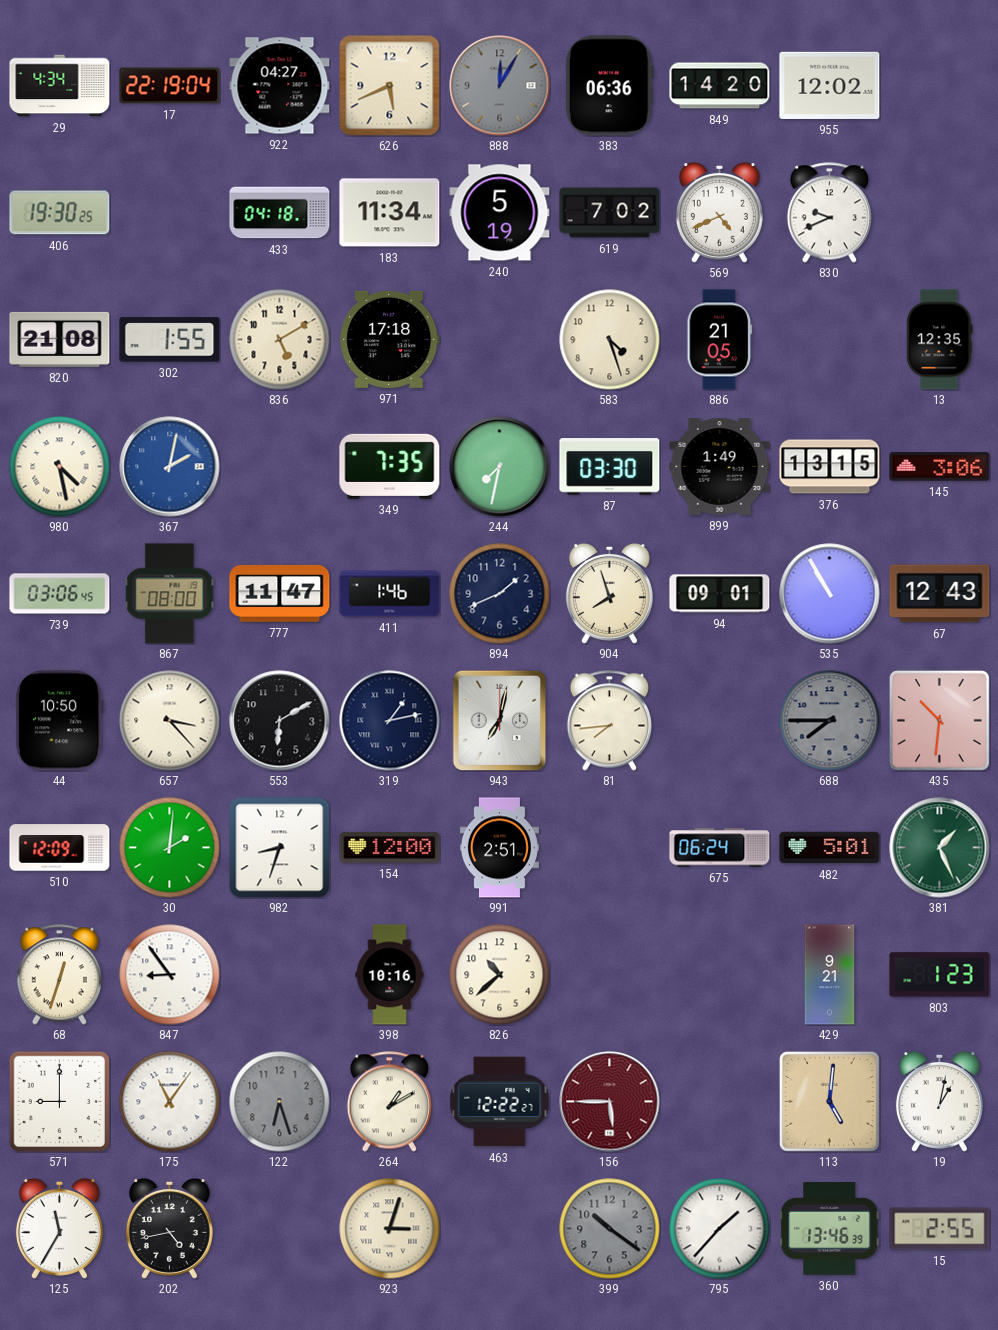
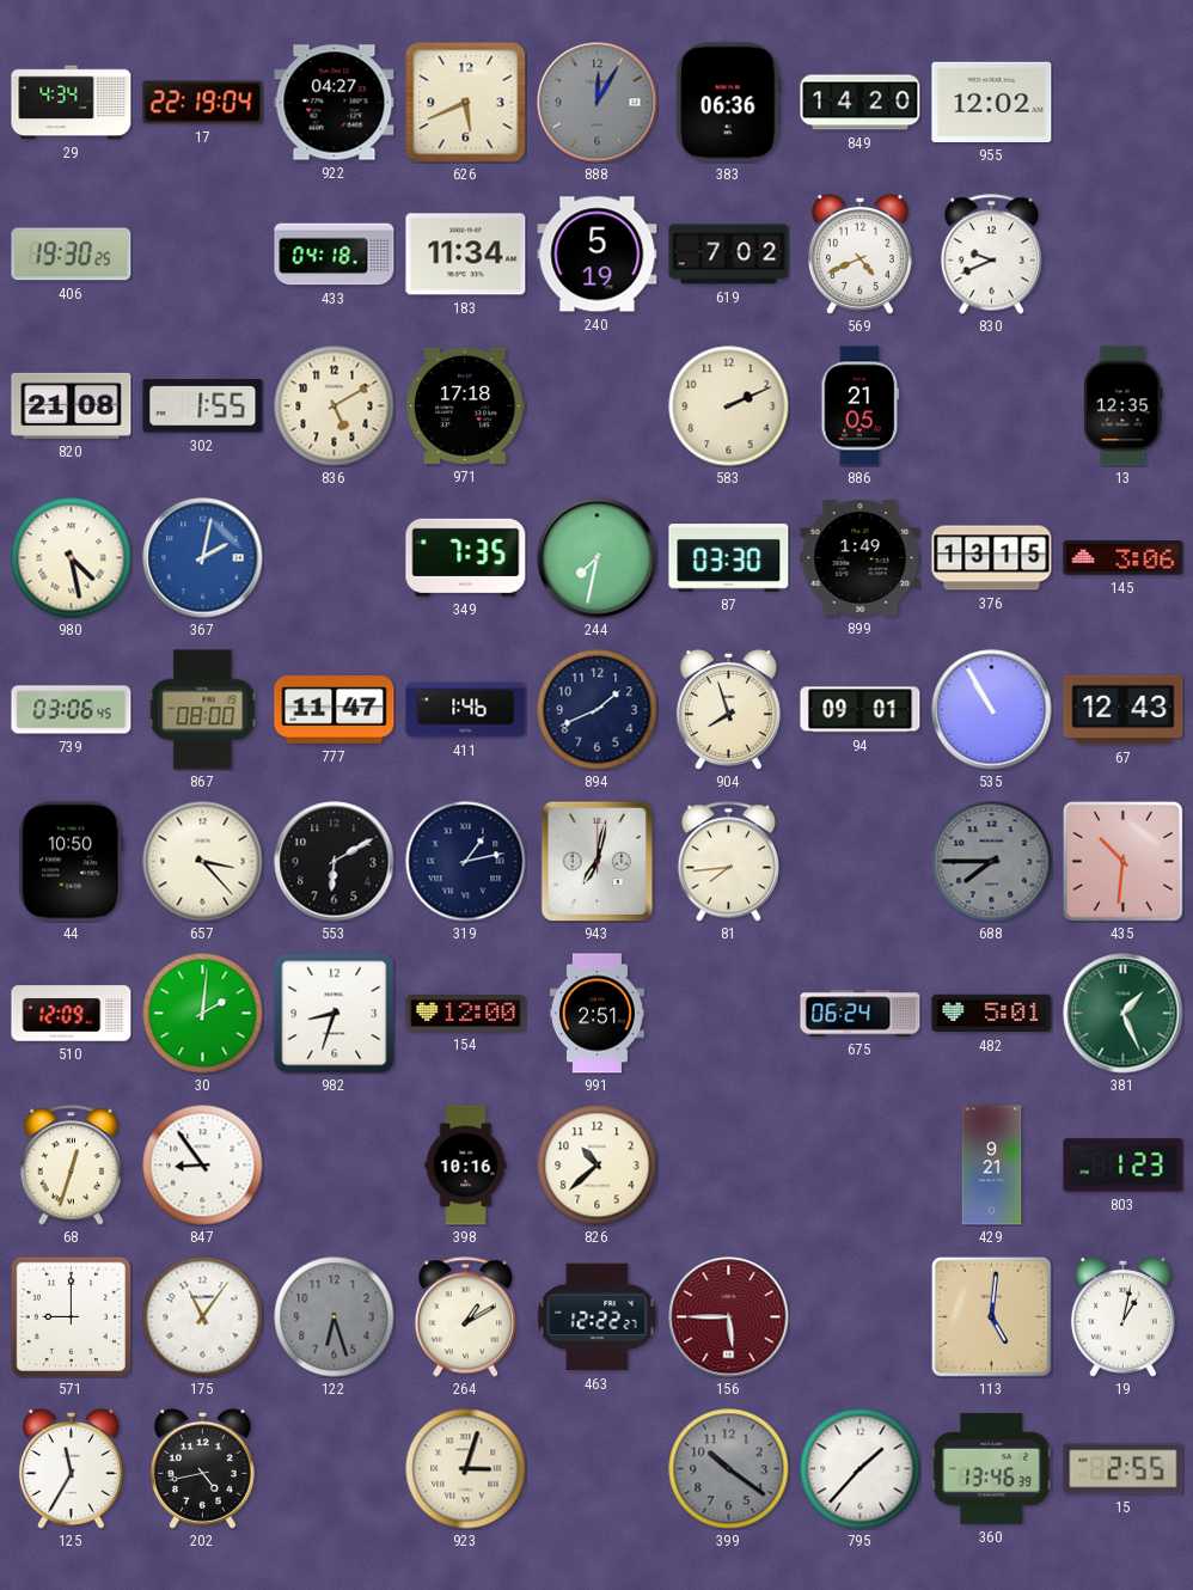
583: 4:27 -> 2:11
